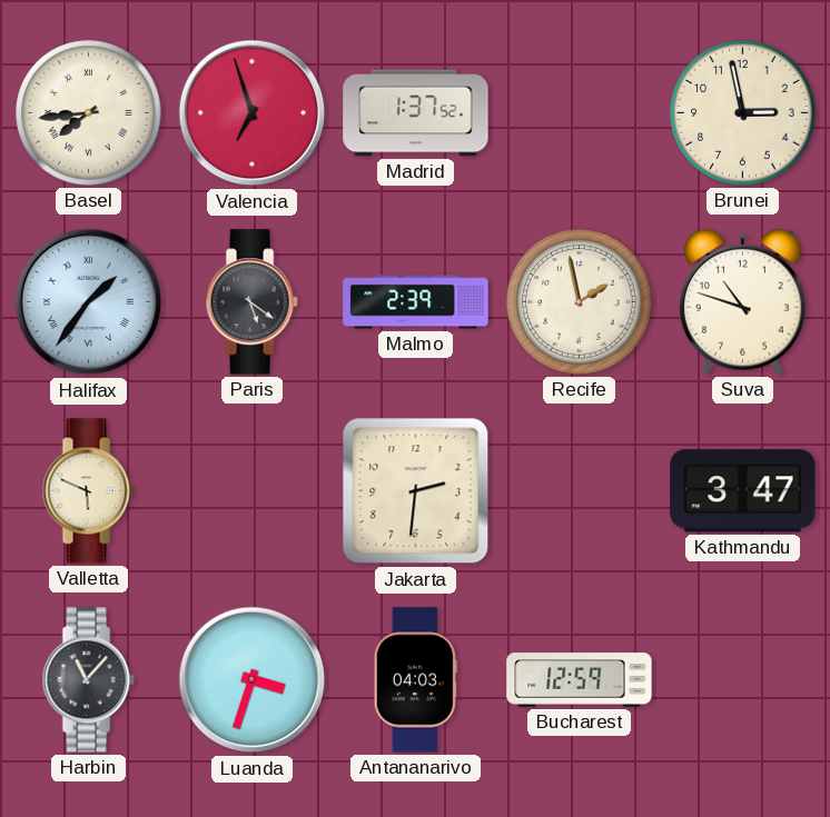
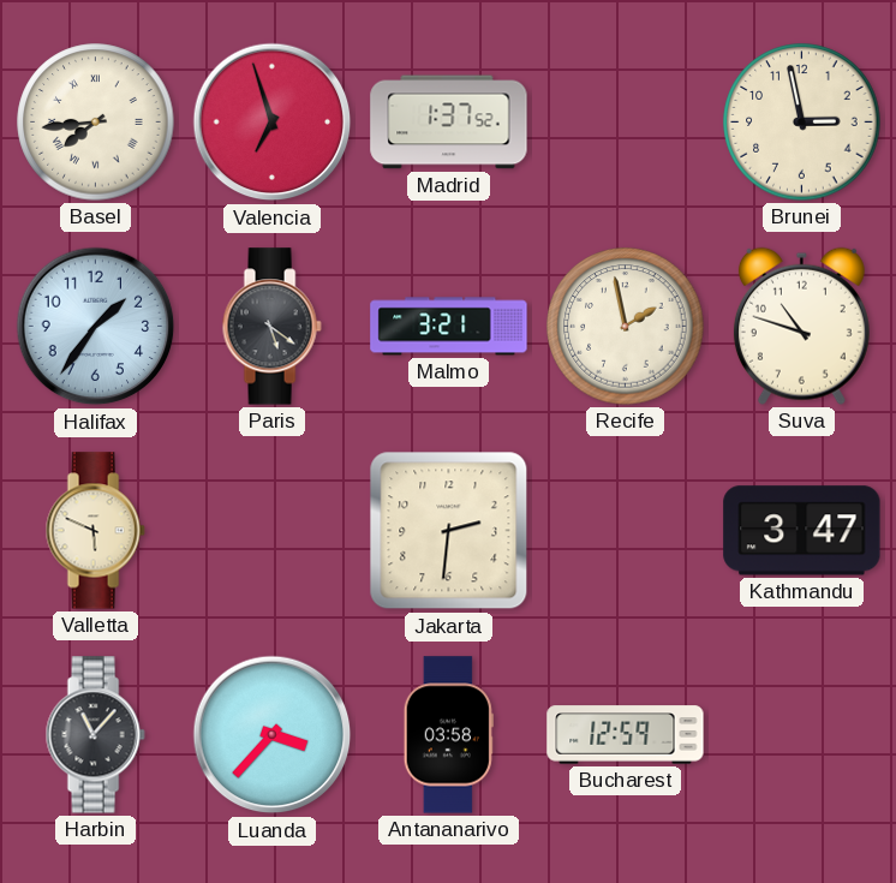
Halifax numerals: Roman -> Arabic
Malmo: 2:39 -> 3:21
Luanda: 3:33 -> 3:37
Antananarivo: 04:03 -> 03:58
